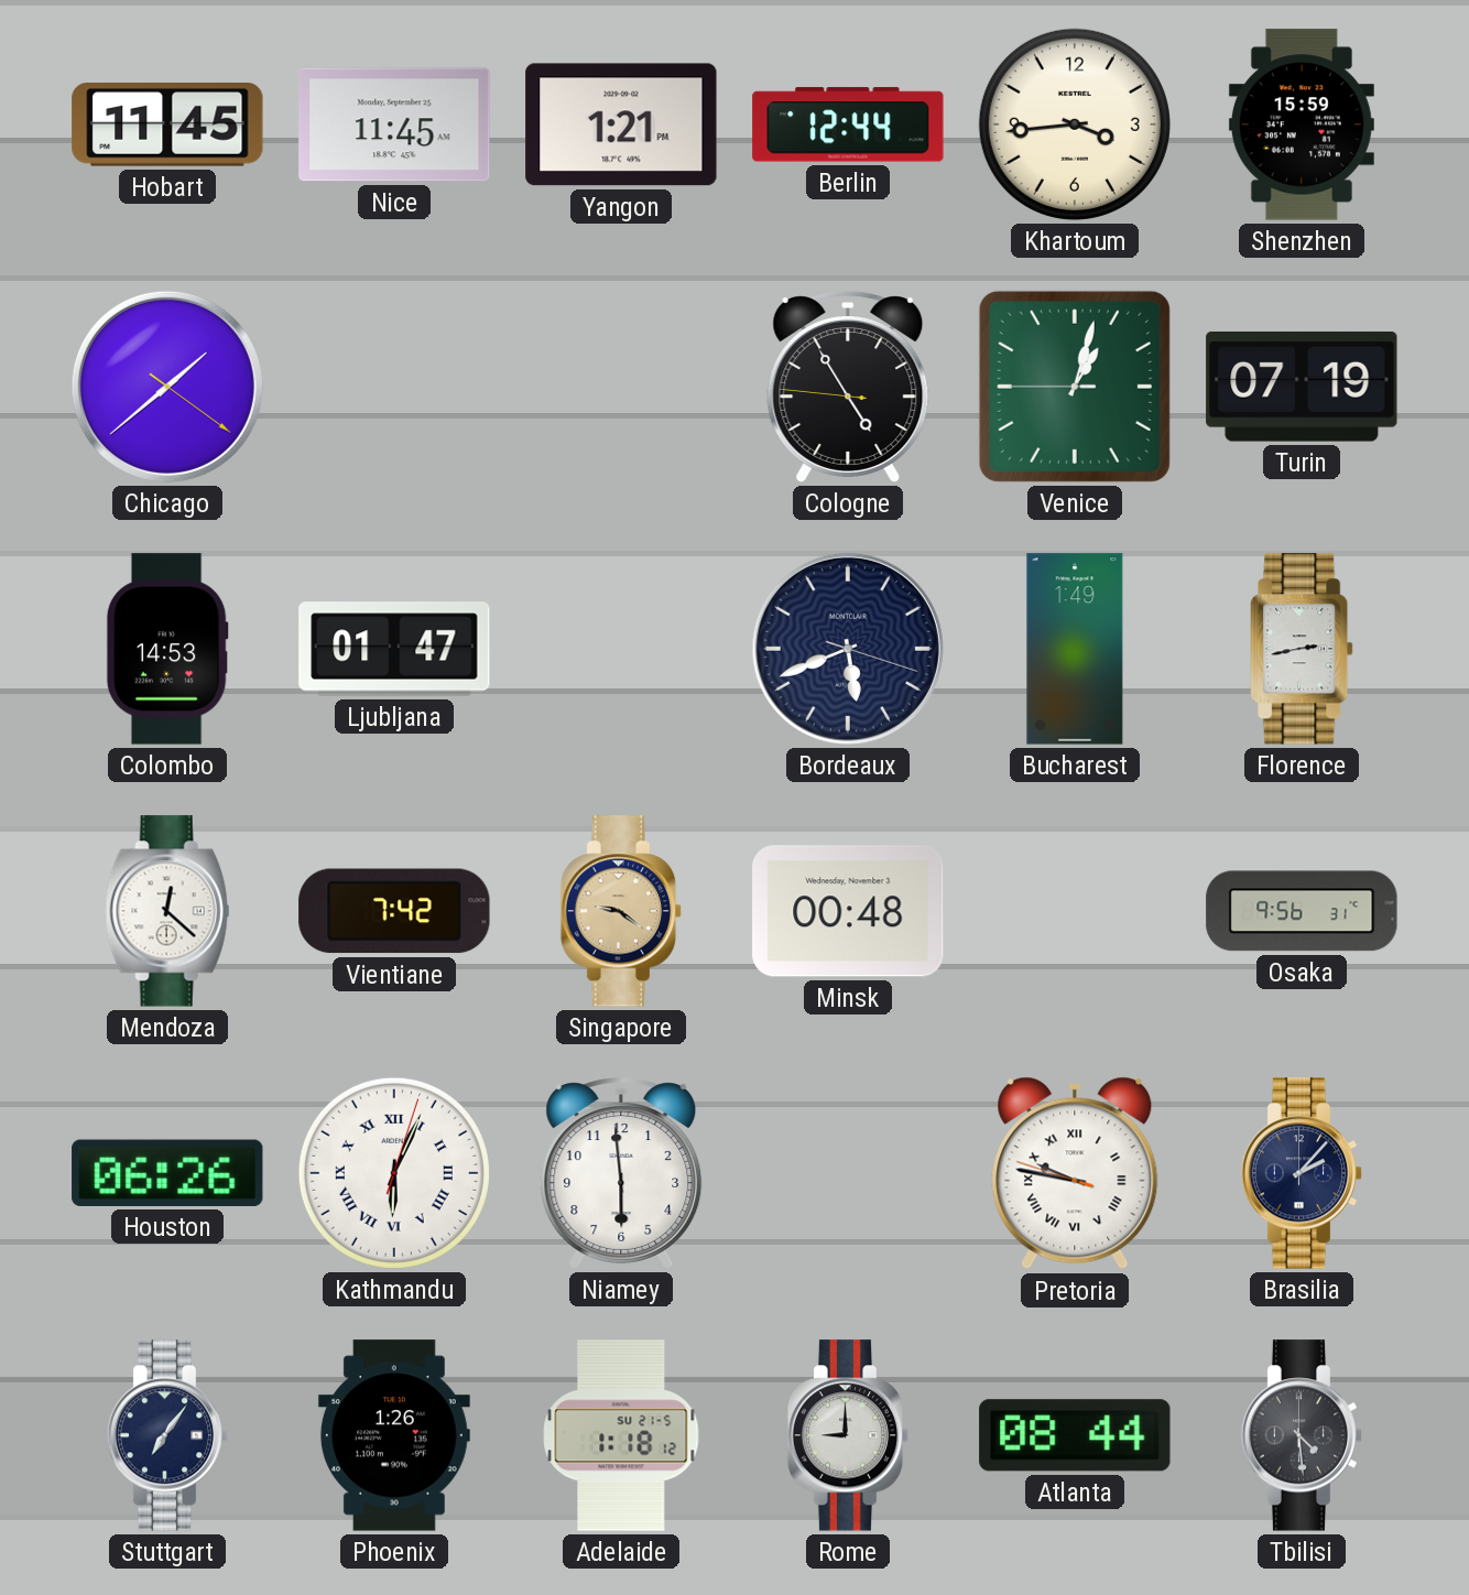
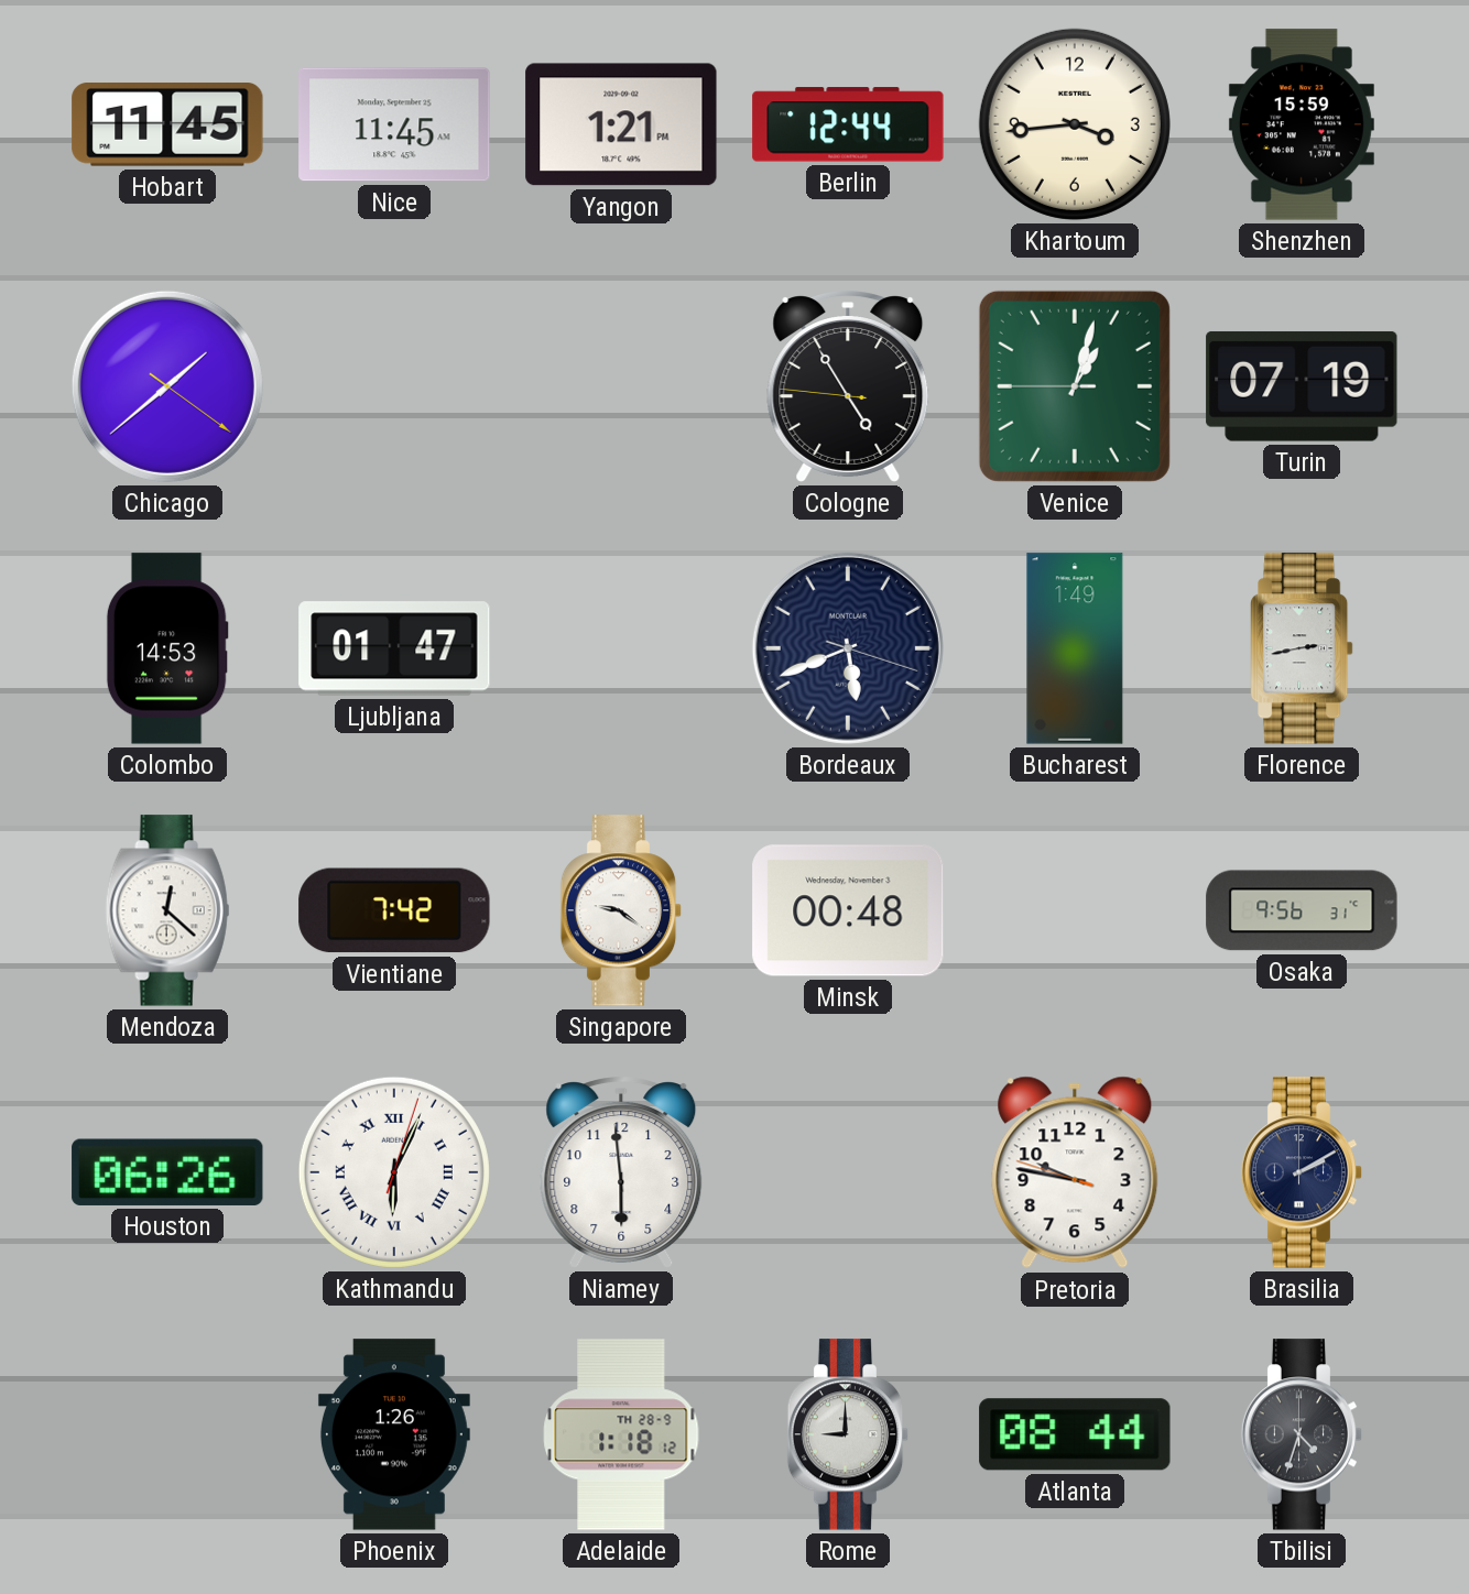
Singapore dial: champagne -> white
Pretoria numerals: Roman -> Arabic
Brasilia: 2:07 -> 2:10
Stuttgart: 7:06 -> none
Adelaide date: SU 21-5 -> TH 28-9
Tbilisi: 4:29 -> 4:33
